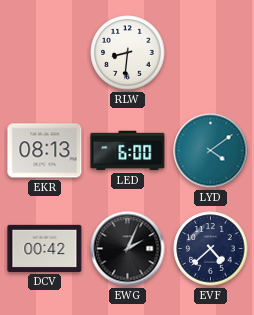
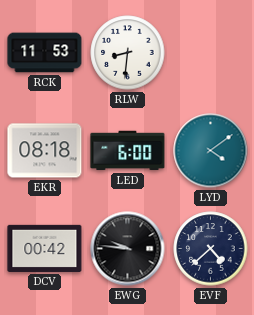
RCK: none -> 11:53
EKR: 08:13 -> 08:18
EWG: 2:04 -> 9:46
